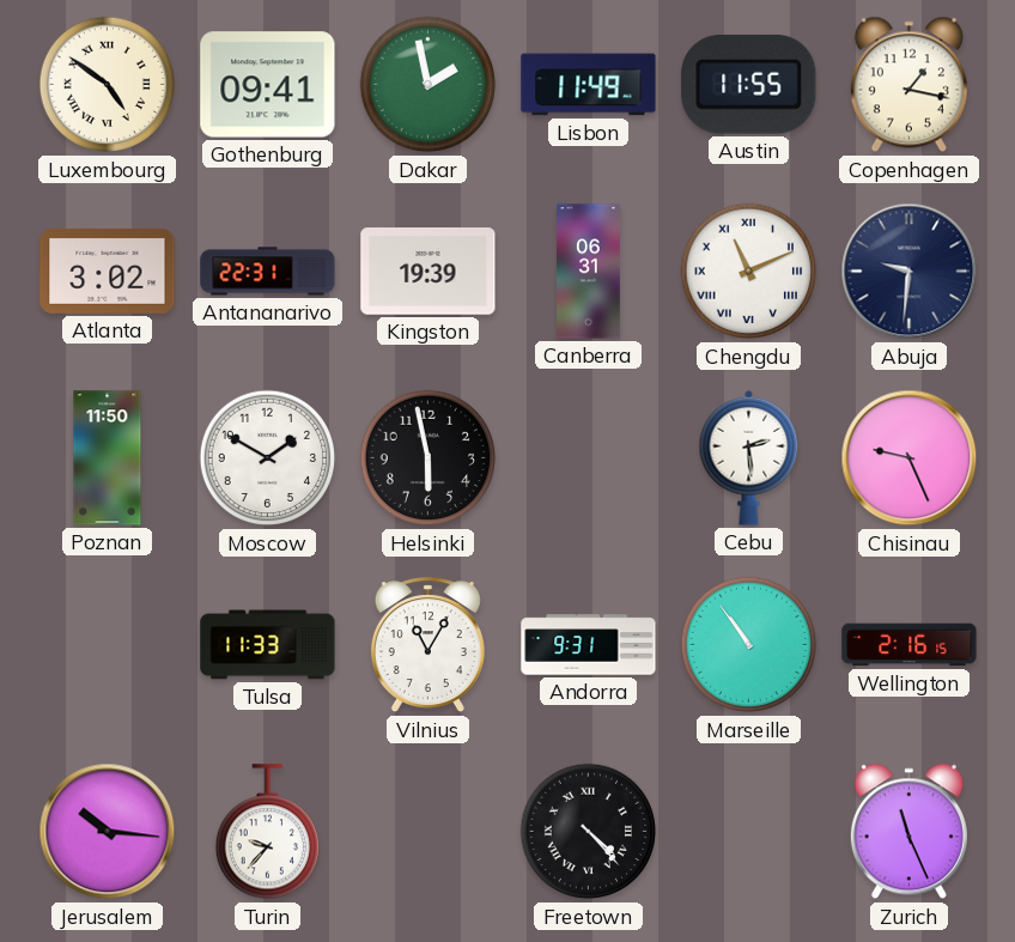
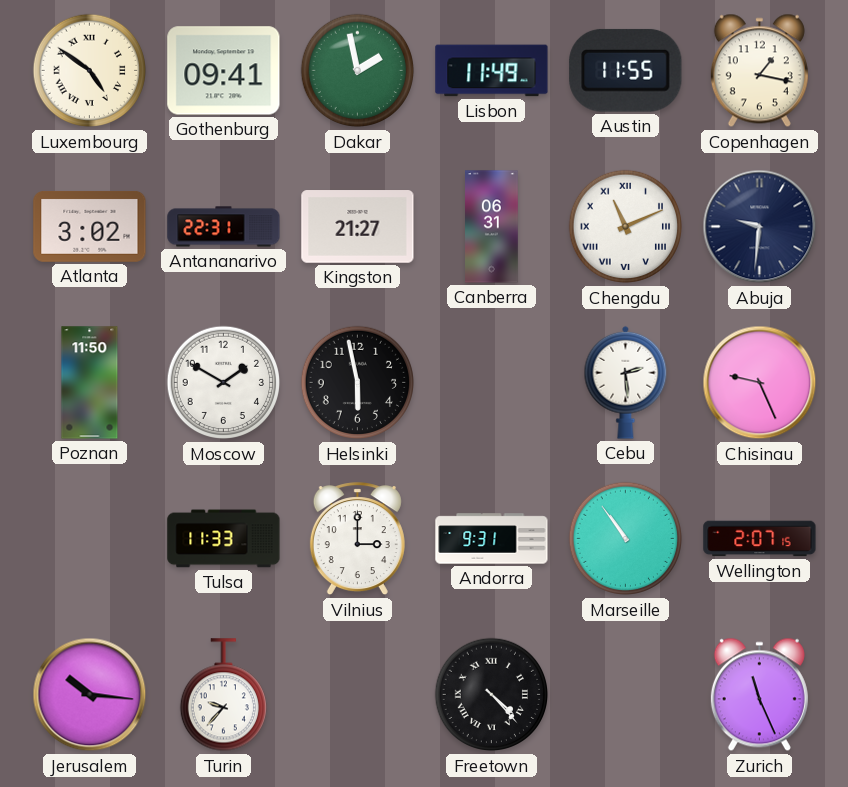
Kingston: 19:39 -> 21:27
Vilnius: 11:05 -> 3:00
Wellington: 2:16 -> 2:07
